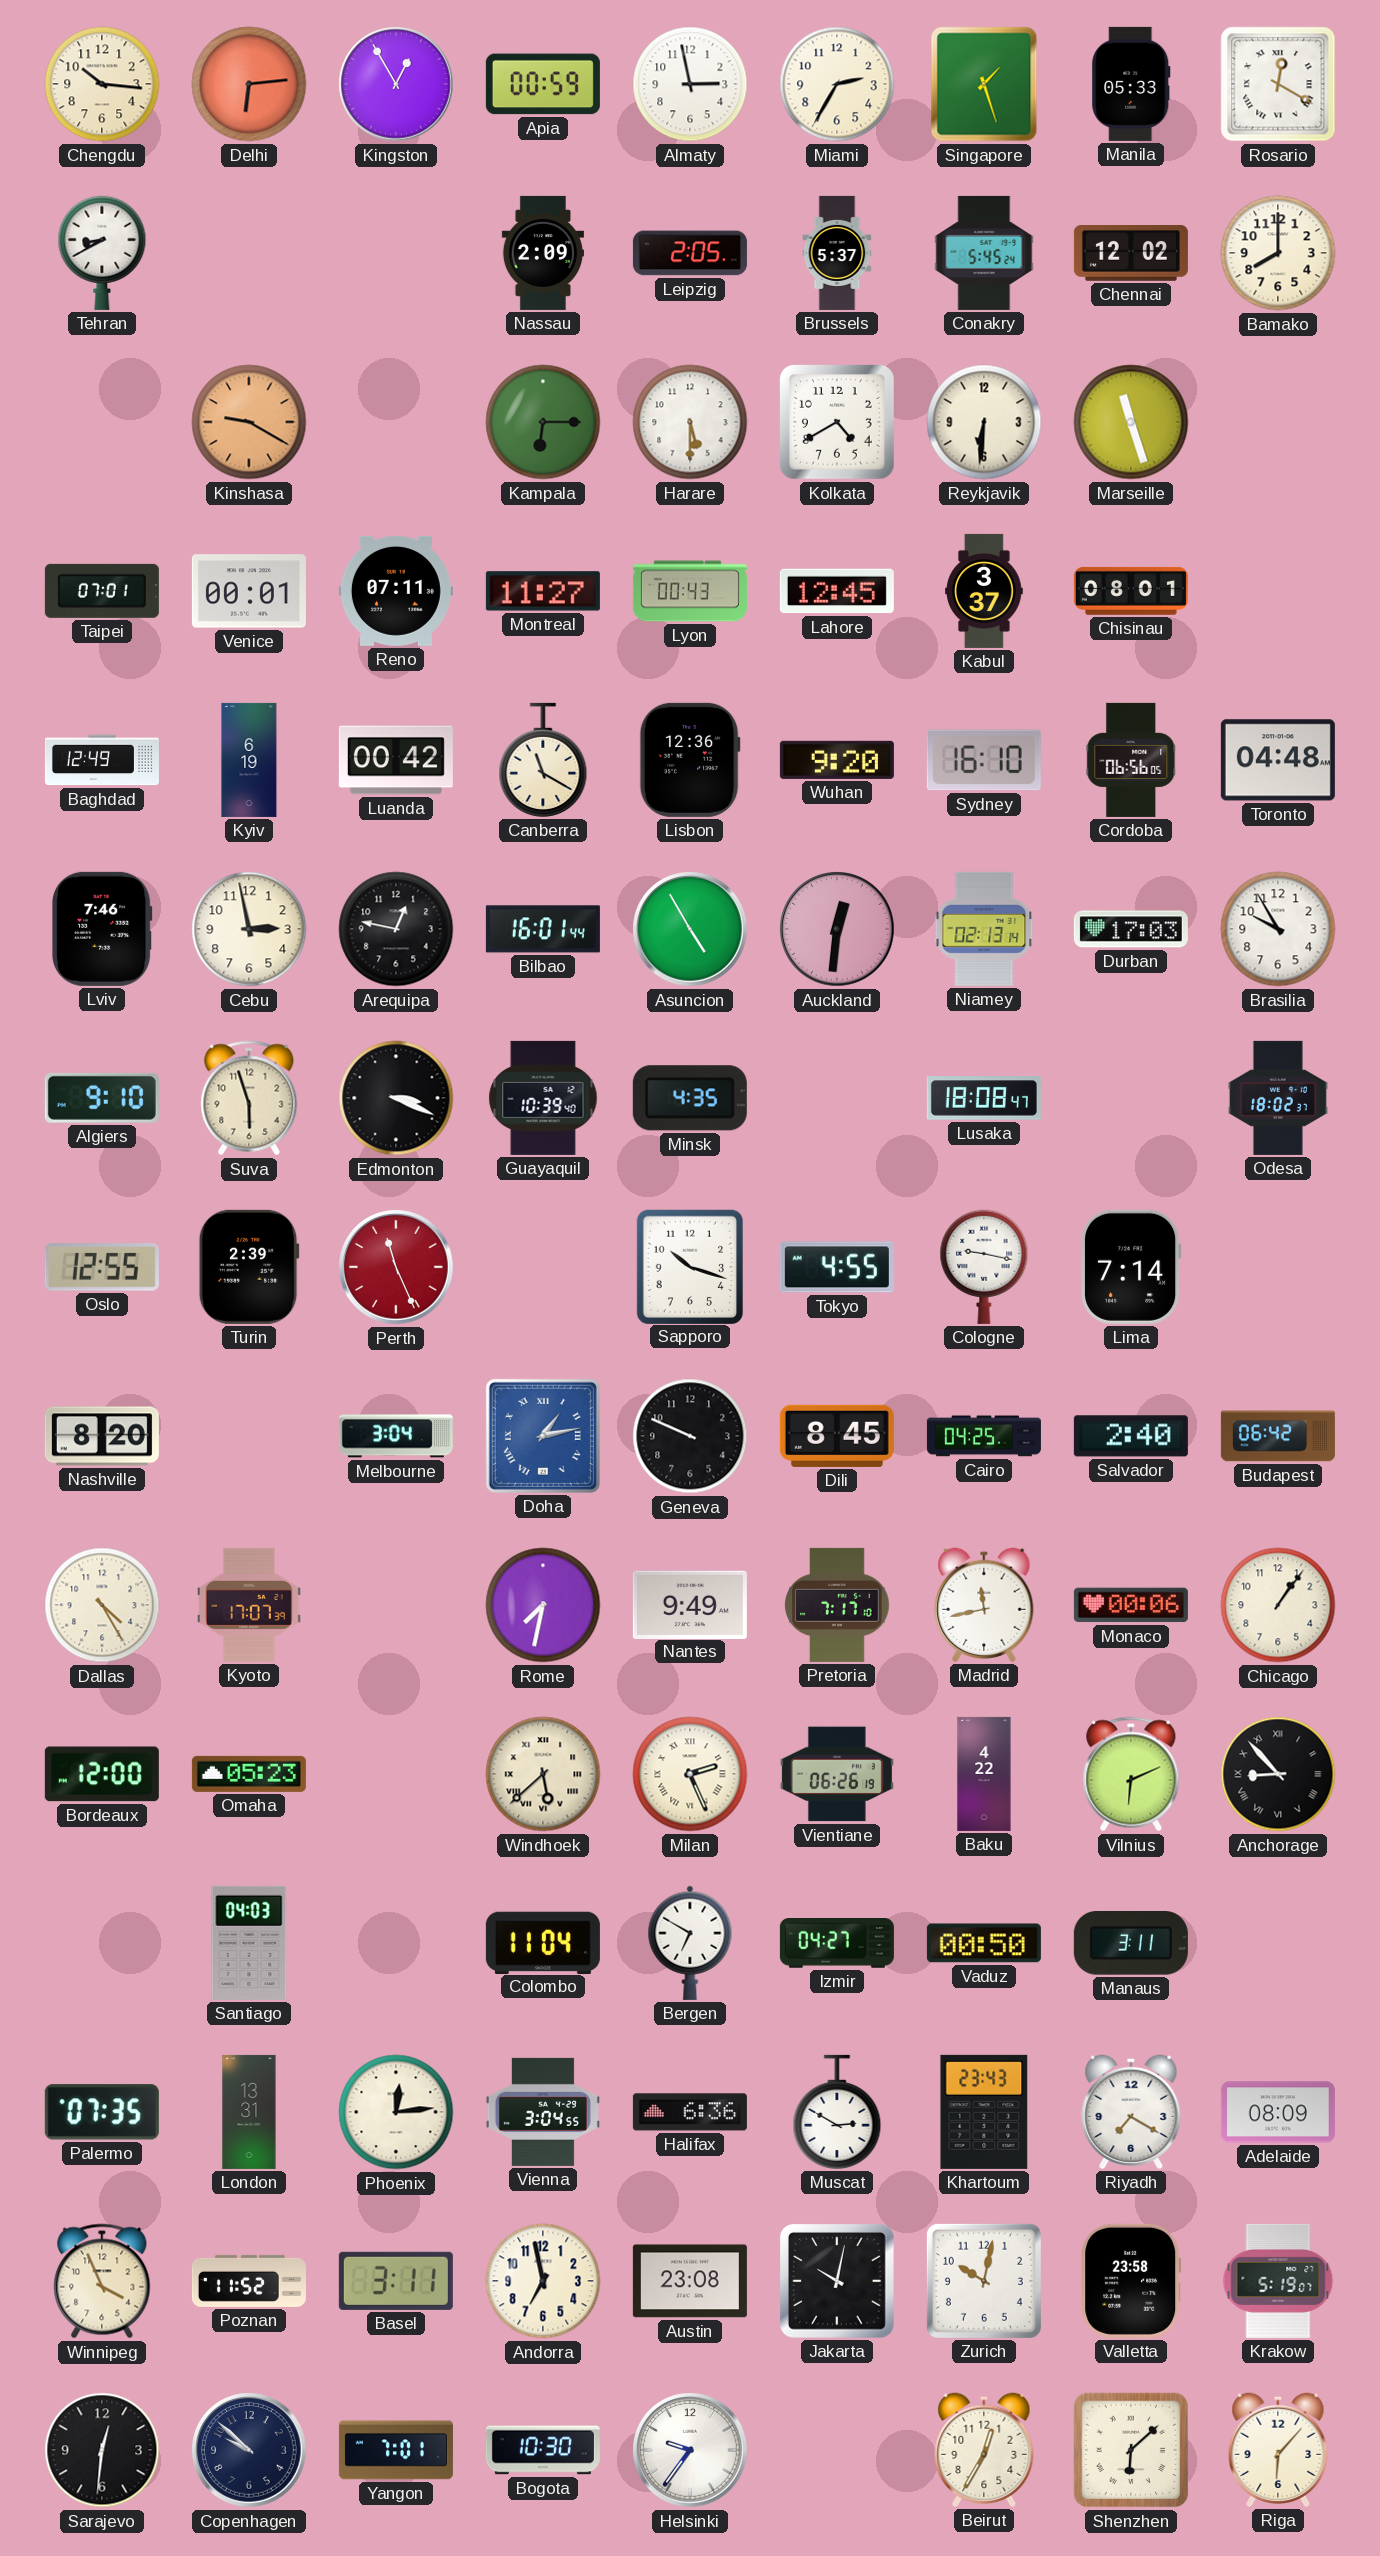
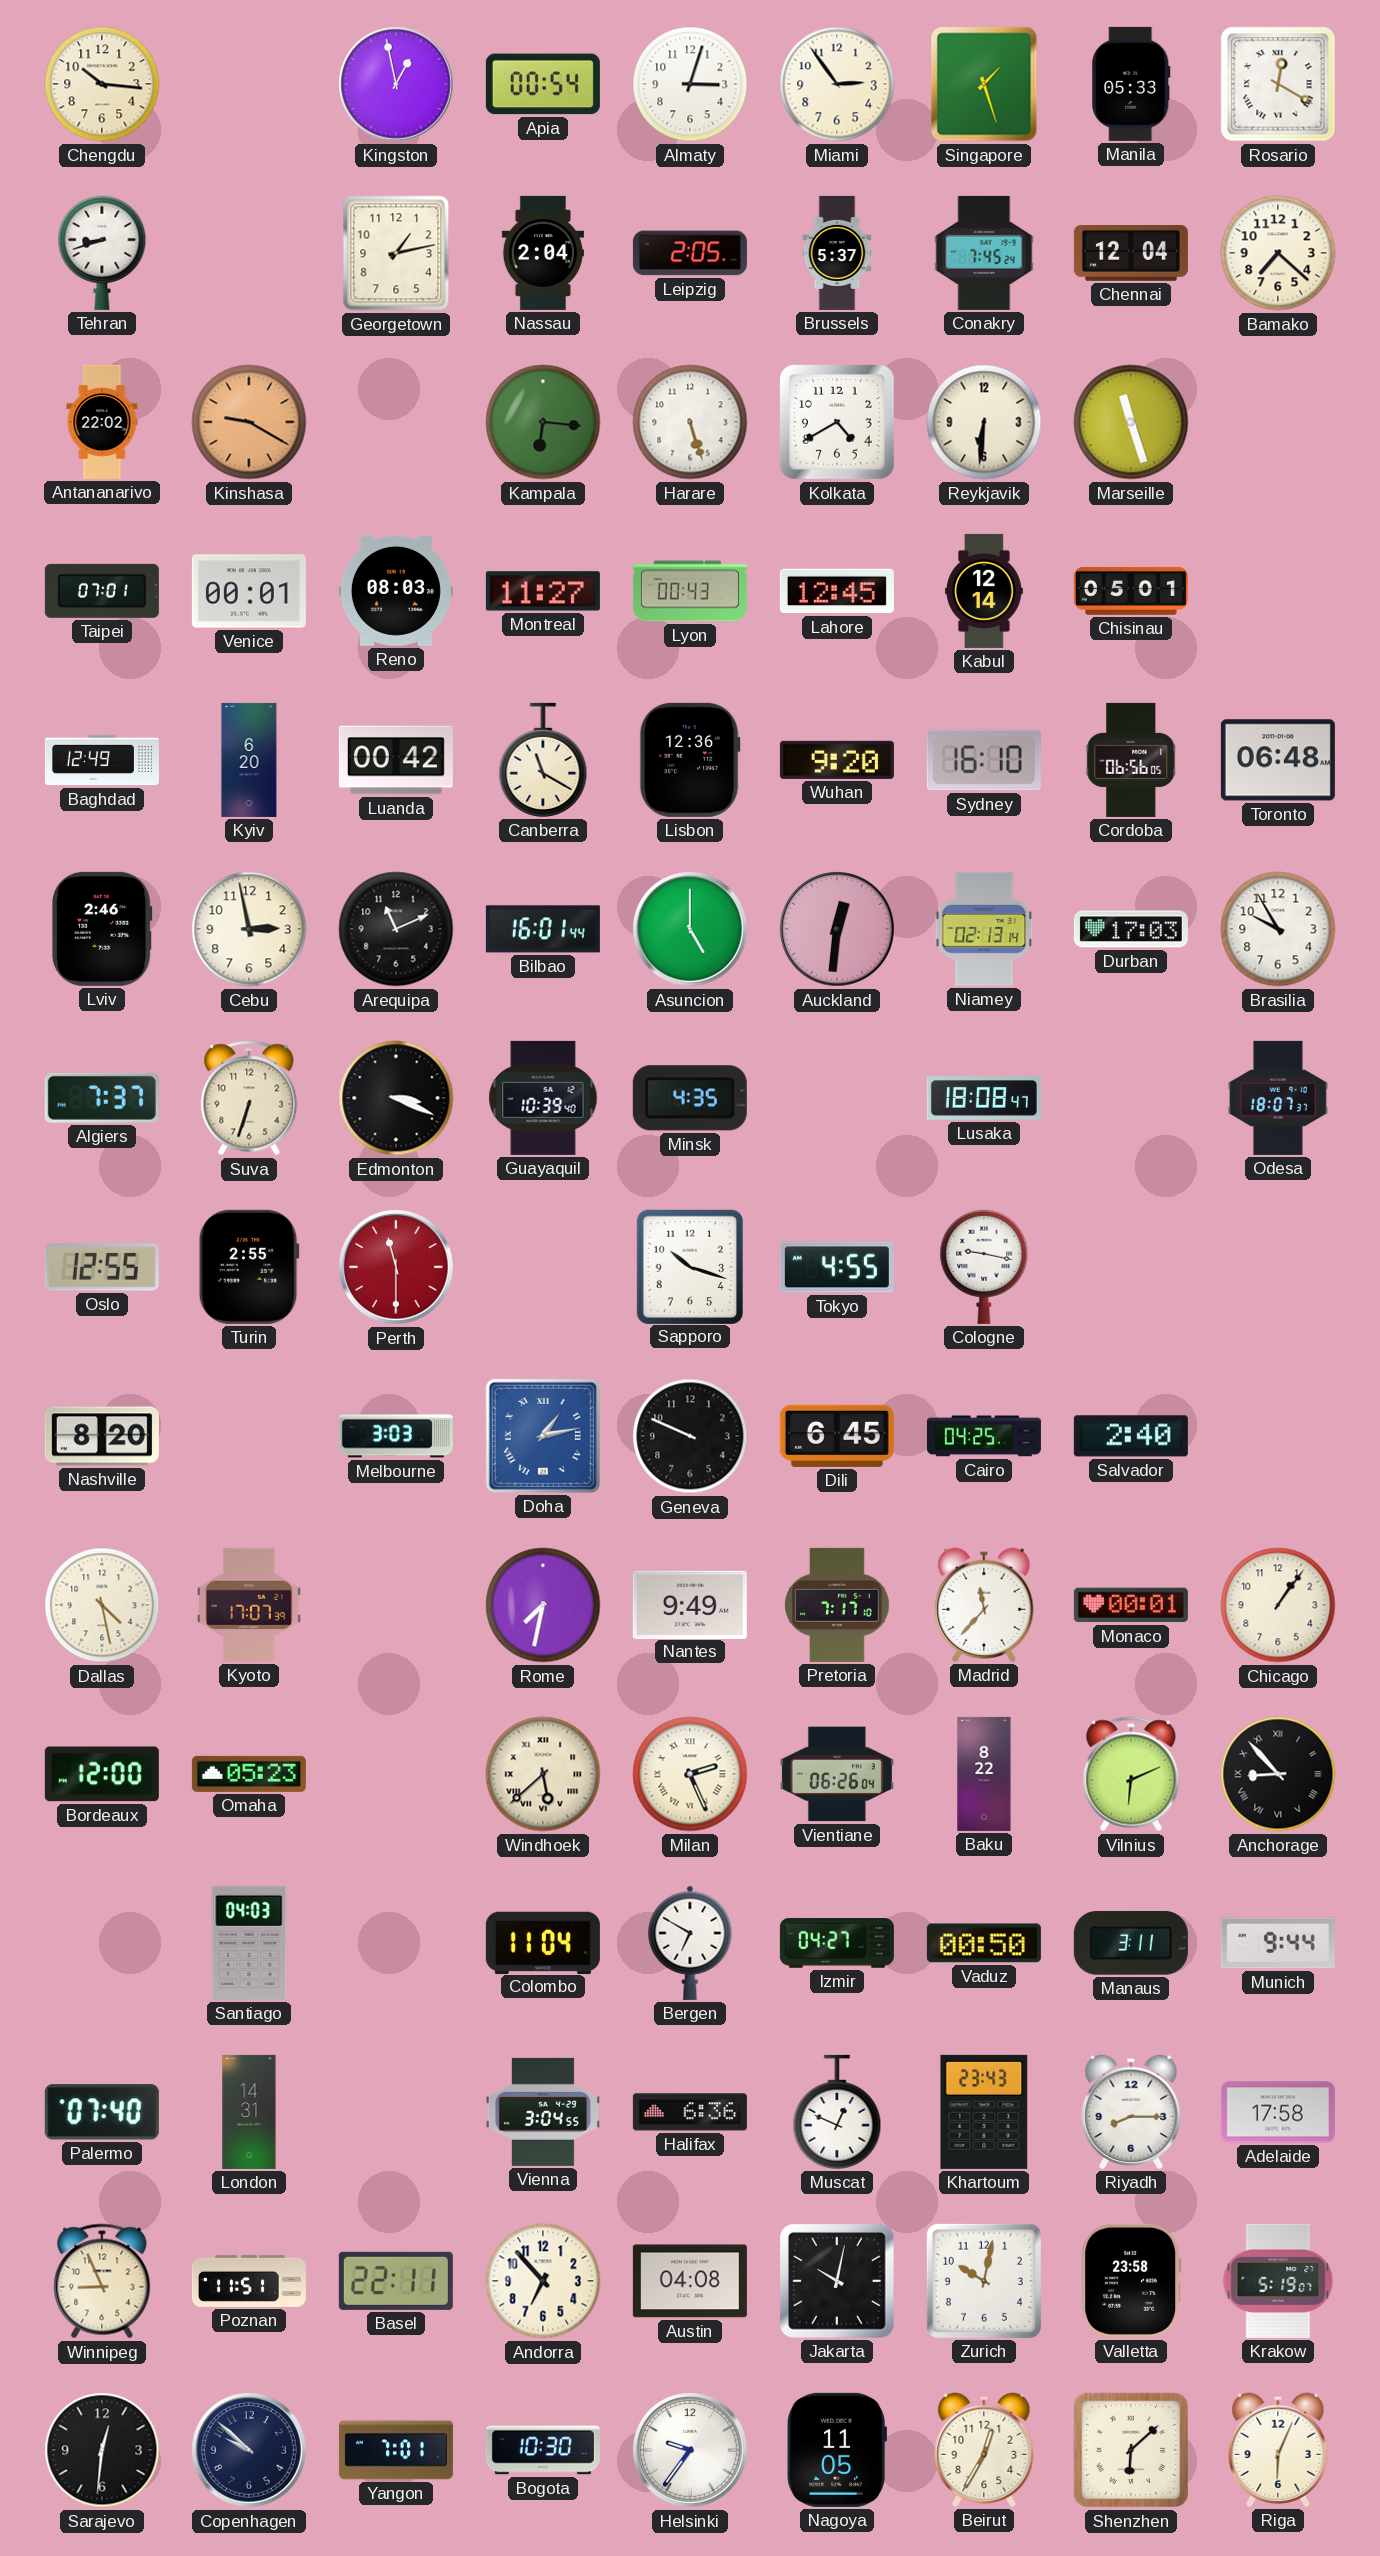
Delhi: 6:14 -> none
Kingston: 12:55 -> 12:58
Apia: 00:59 -> 00:54
Almaty: 2:58 -> 3:03
Miami: 2:35 -> 2:54
Tehran: 8:40 -> 8:42
Georgetown: none -> 1:13
Nassau: 2:09 -> 2:04
Conakry: 5:45 -> 7:45
Chennai: 12:02 -> 12:04
Bamako: 8:00 -> 7:22
Antananarivo: none -> 22:02
Kampala: 6:15 -> 6:16
Harare: 5:30 -> 5:27
Reno: 07:11 -> 08:03
Kabul: 3:37 -> 12:14
Chisinau: 08:01 -> 05:01
Kyiv: 6:19 -> 6:20
Toronto: 04:48 -> 06:48
Lviv: 7:46 -> 2:46
Arequipa: 12:47 -> 11:11
Asuncion: 4:55 -> 5:00
Algiers: 9:10 -> 7:37
Suva: 5:57 -> 6:33
Odesa: 18:02 -> 18:07
Turin: 2:39 -> 2:55
Perth: 11:26 -> 11:30
Lima: 7:14 -> none
Melbourne: 3:04 -> 3:03
Dili: 8:45 -> 6:45
Budapest: 06:42 -> none
Dallas: 4:25 -> 4:28
Madrid: 11:43 -> 11:37
Monaco: 00:06 -> 00:01
Vientiane: 06:26:19 -> 06:26:04
Baku: 4:22 -> 8:22
Munich: none -> 9:44
Palermo: 07:35 -> 07:40
London: 13:31 -> 14:31
Phoenix: 12:14 -> none
Muscat: 2:50 -> 12:49
Riyadh: 7:20 -> 8:15
Adelaide: 08:09 -> 17:58
Winnipeg: 3:56 -> 8:56
Poznan: 11:52 -> 11:51
Basel: 3:11 -> 22:11
Andorra: 6:58 -> 6:53
Austin: 23:08 -> 04:08
Nagoya: none -> 11:05
Riga: 6:07 -> 6:04
